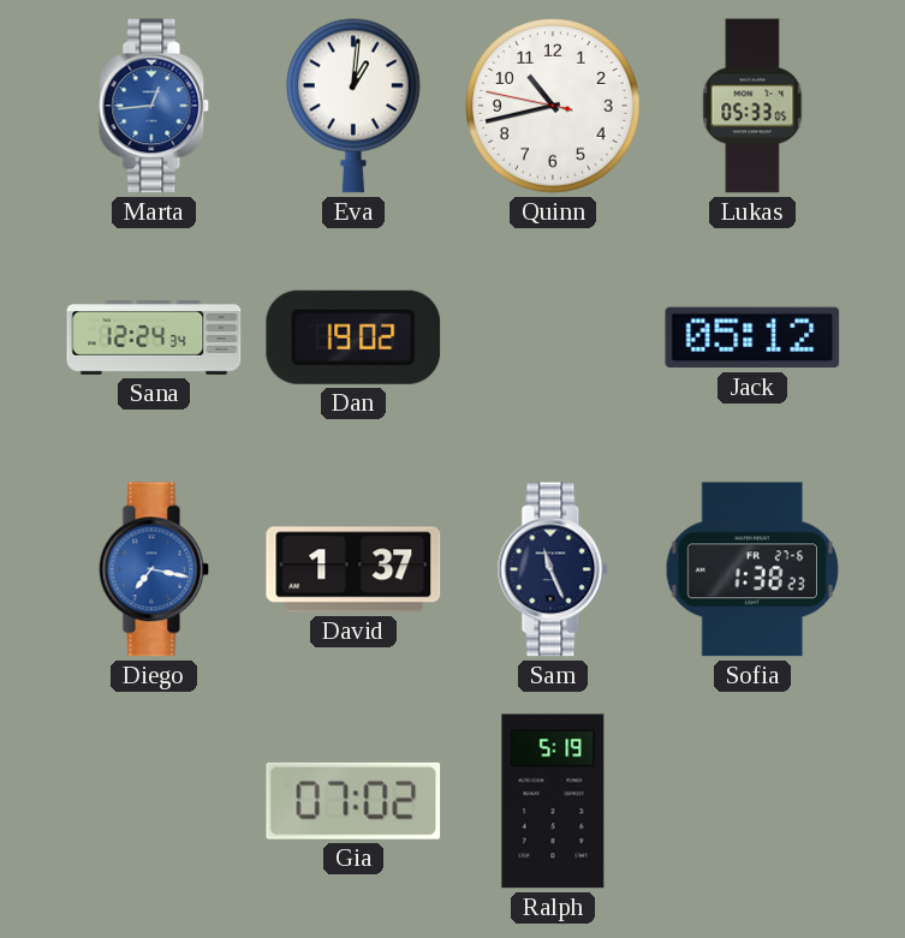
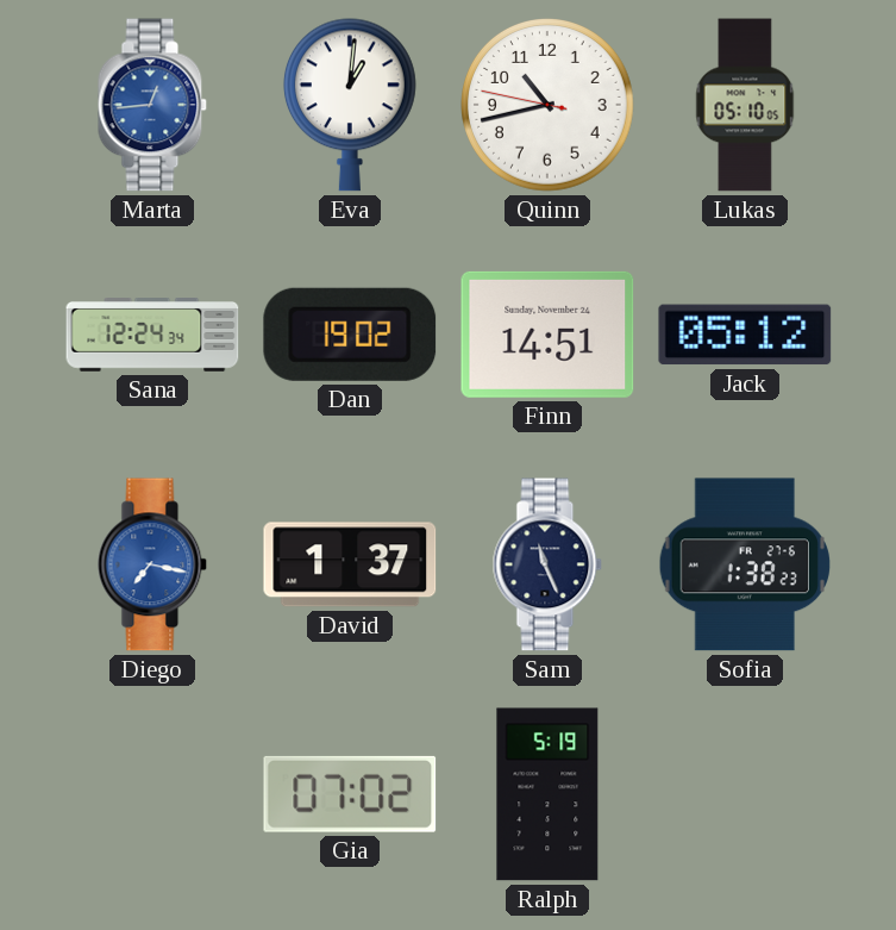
Lukas: 05:33 -> 05:10
Finn: none -> 14:51
